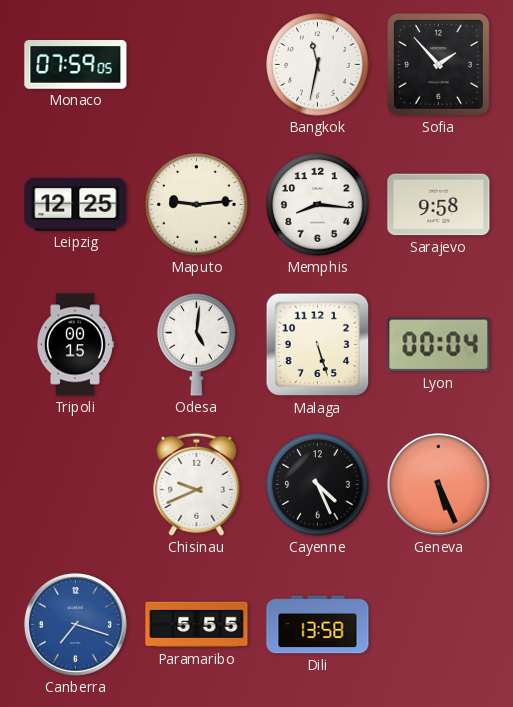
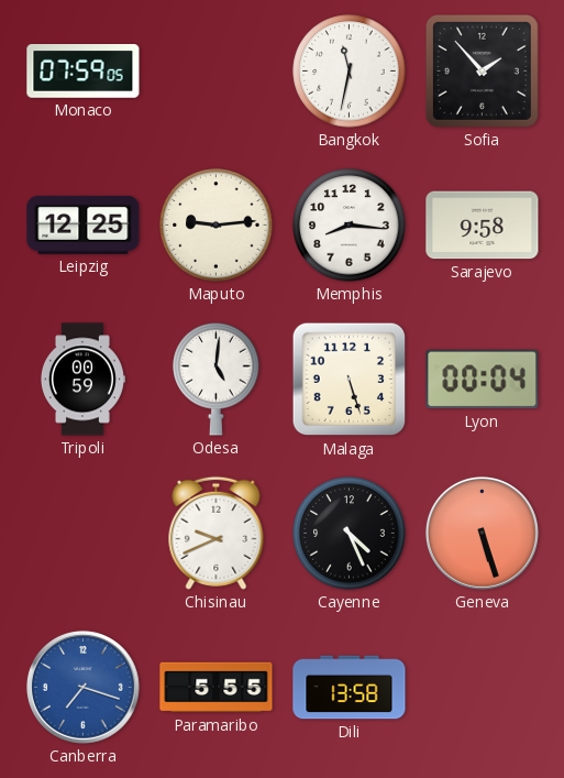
Tripoli: 00:15 -> 00:59
Geneva: 5:26 -> 5:27
